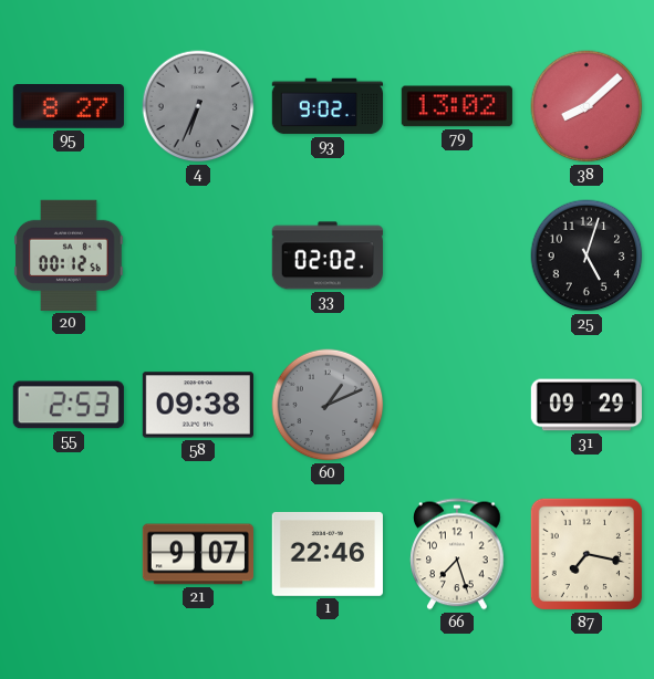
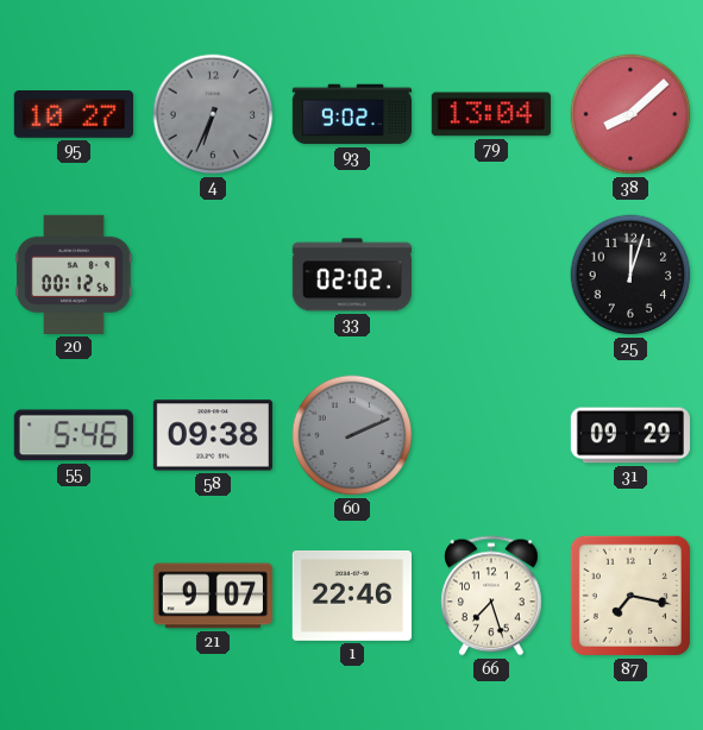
95: 8:27 -> 10:27
79: 13:02 -> 13:04
25: 5:03 -> 12:03
55: 2:53 -> 5:46
60: 1:11 -> 2:11
